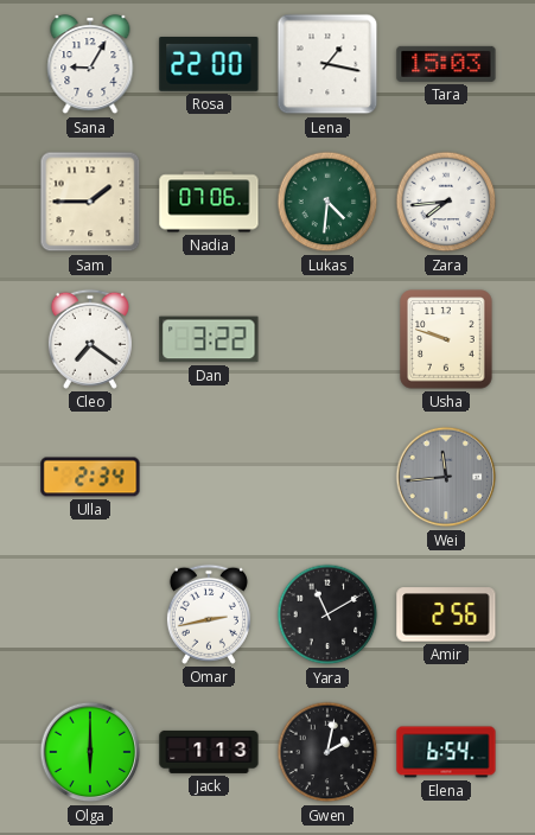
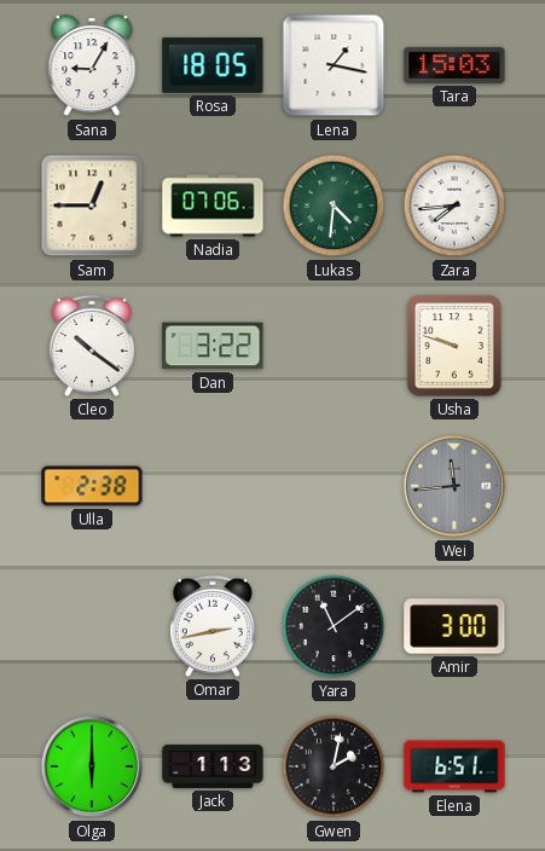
Rosa: 22:00 -> 18:05
Sam: 1:45 -> 12:45
Cleo: 7:21 -> 10:21
Ulla: 2:34 -> 2:38
Yara: 11:10 -> 11:09
Amir: 2:56 -> 3:00
Elena: 6:54 -> 6:51
